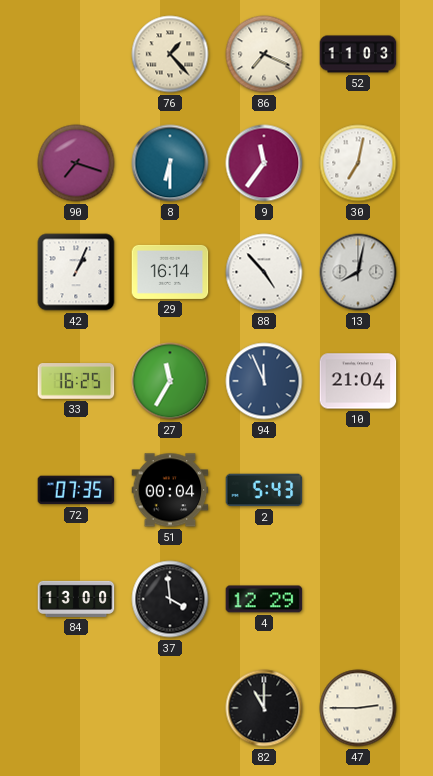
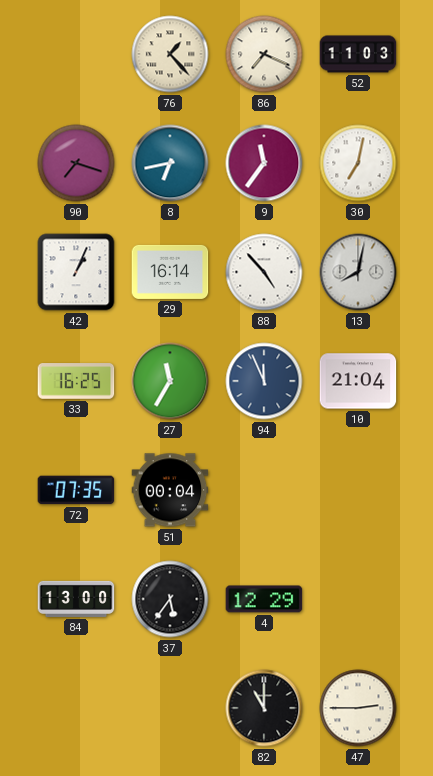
8: 6:30 -> 6:43
2: 5:43 -> none
37: 3:59 -> 5:36
